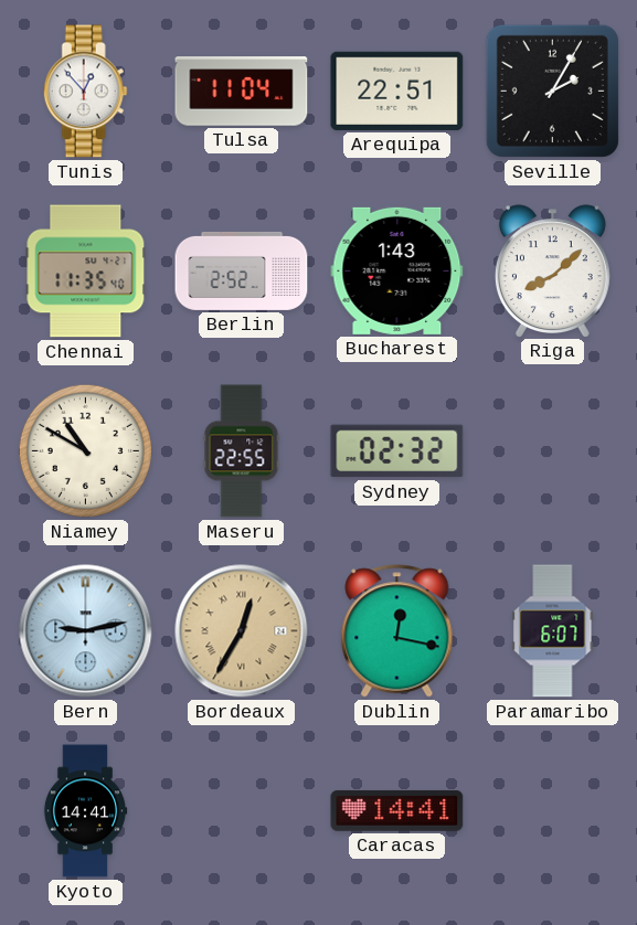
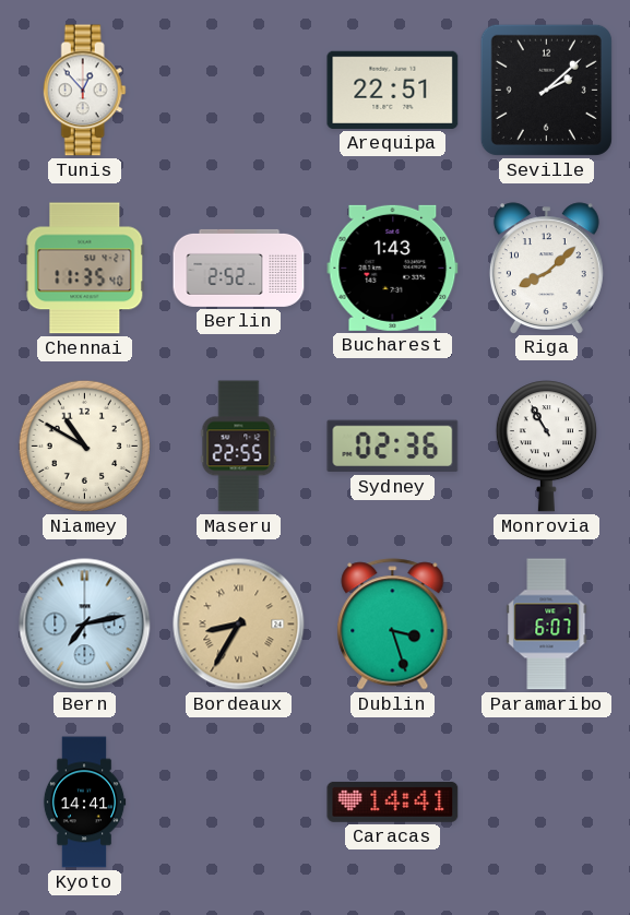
Tulsa: 11:04 -> none
Seville: 2:05 -> 2:08
Sydney: 02:32 -> 02:36
Monrovia: none -> 10:55
Bern: 9:13 -> 7:13
Bordeaux: 12:35 -> 8:35
Dublin: 12:17 -> 3:27
